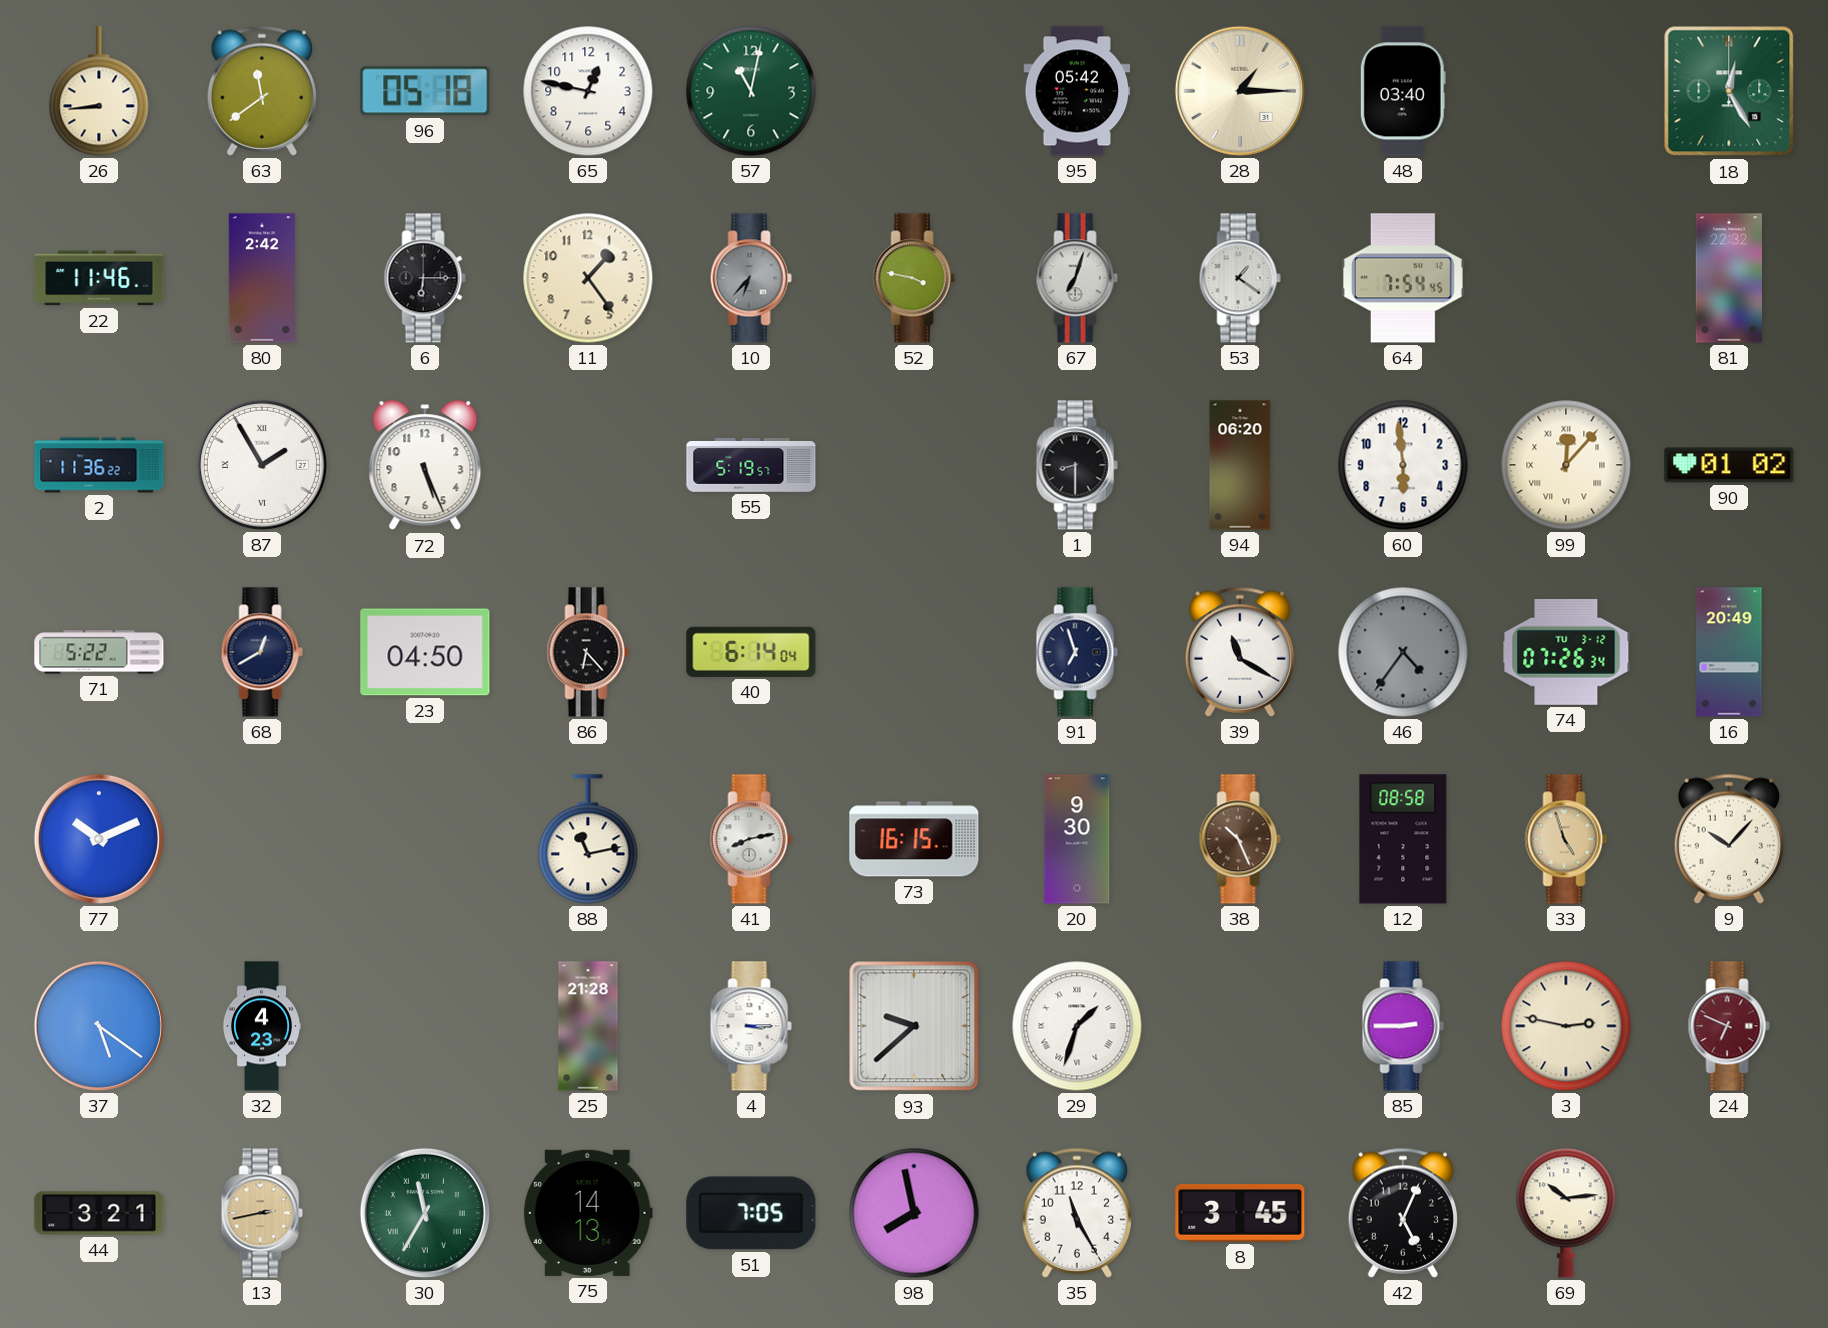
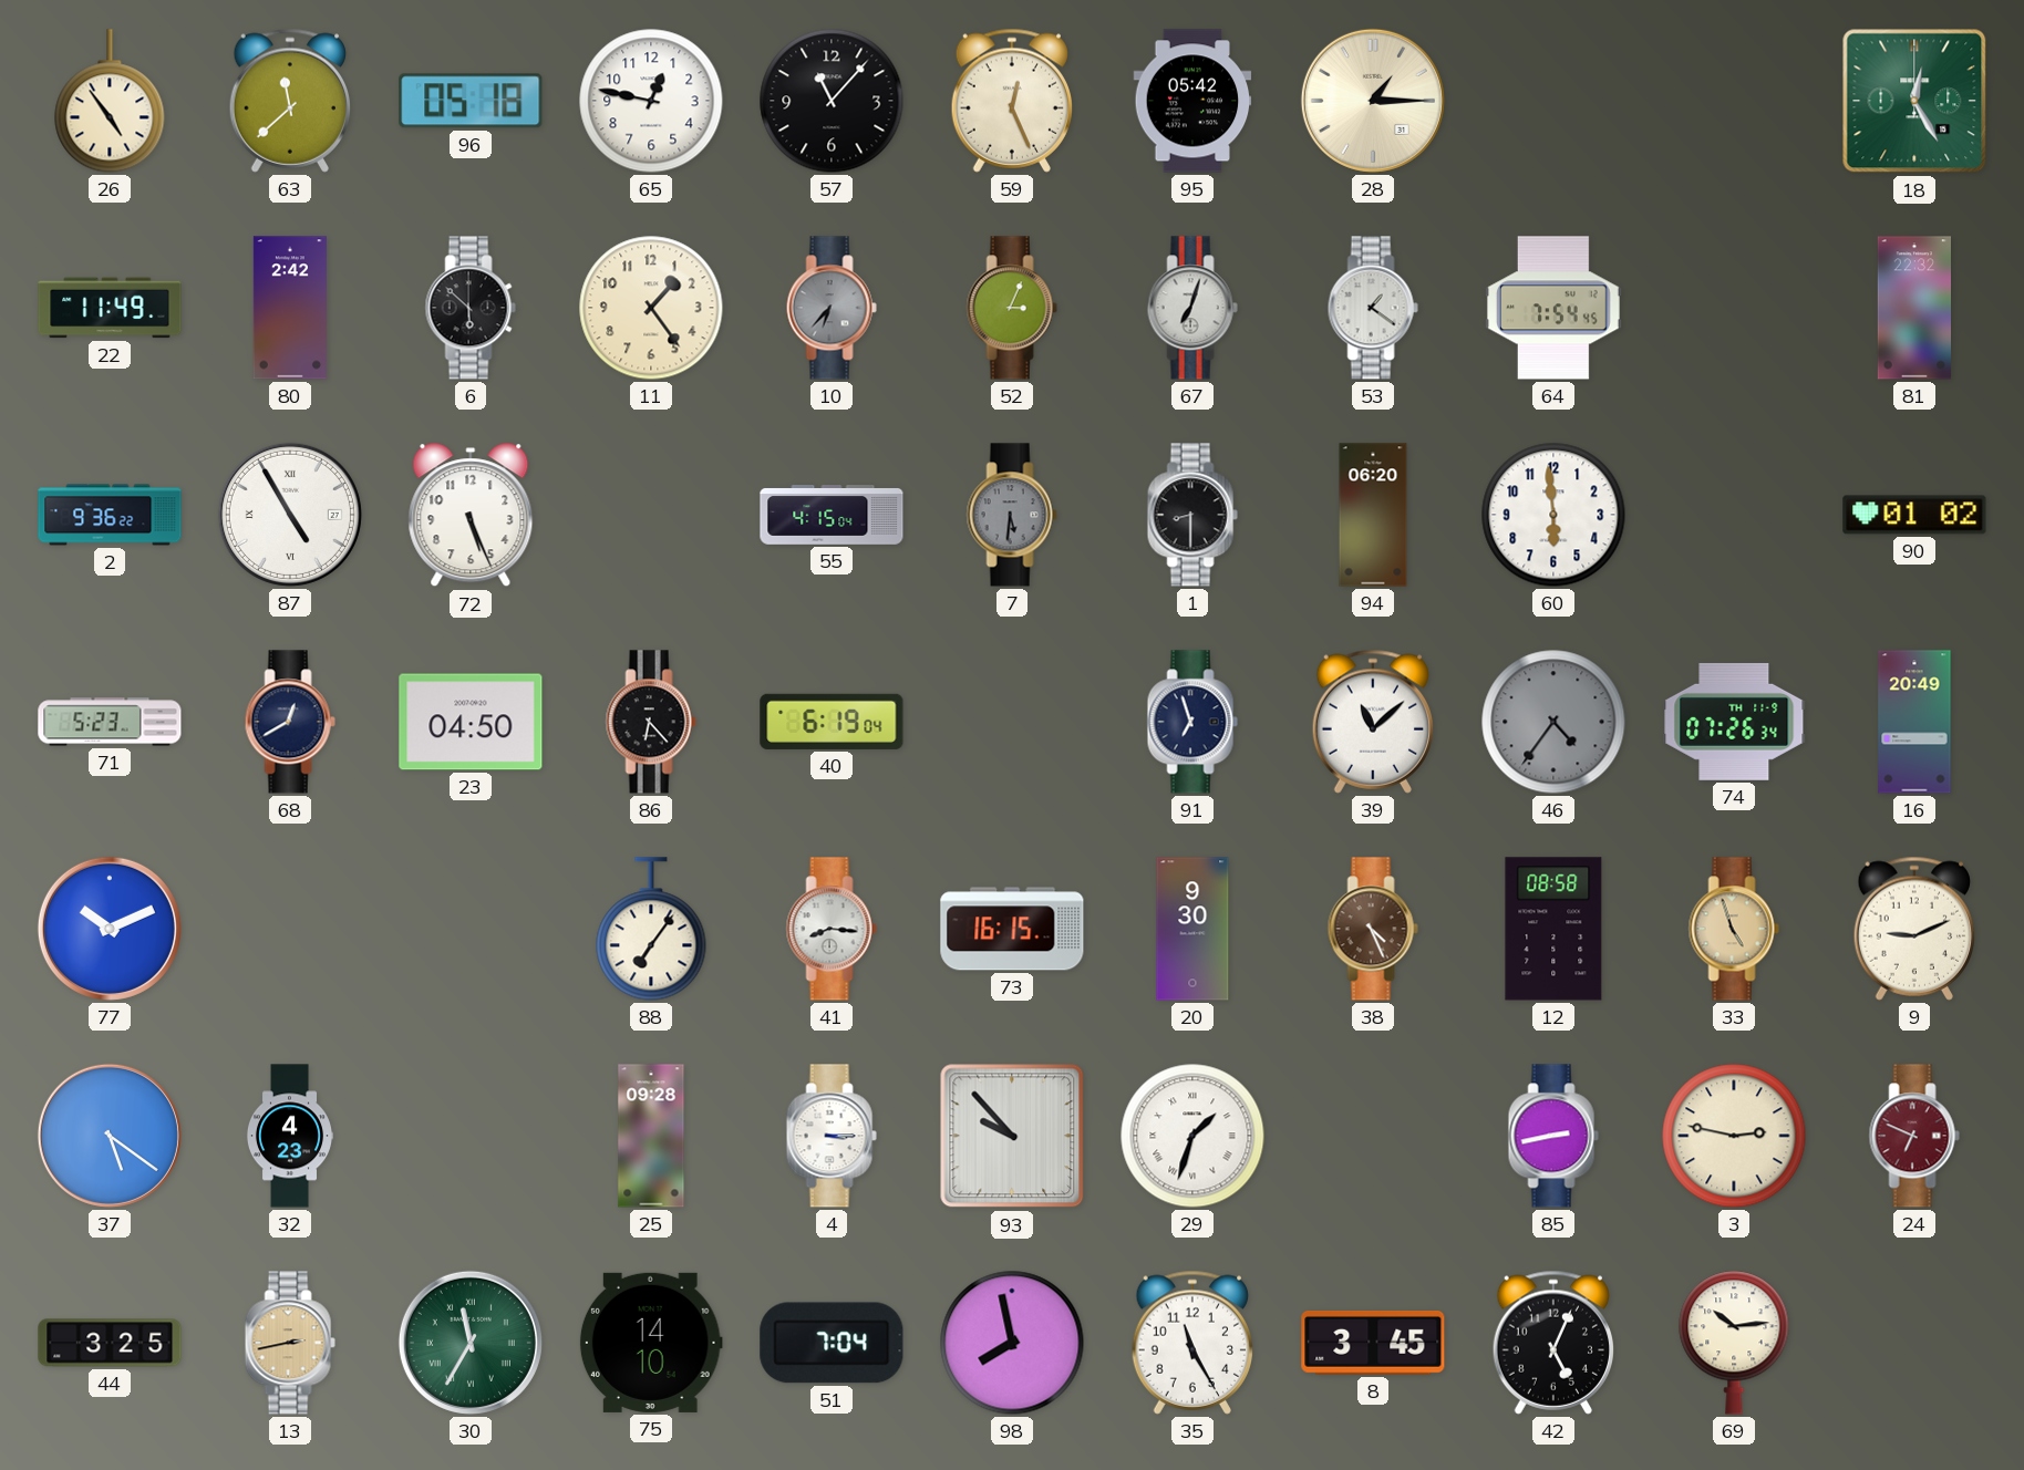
26: 8:44 -> 4:54
63: 11:39 -> 11:38
57: 11:02 -> 11:07
57 dial: green -> black
59: none -> 12:26
48: 03:40 -> none
22: 11:46 -> 11:49
6: 6:15 -> 5:52
52: 3:47 -> 3:04
2: 11:36 -> 9:36
87: 1:55 -> 4:55
55: 5:19 -> 4:15
7: none -> 5:31
99: 12:07 -> none
71: 5:22 -> 5:23
40: 6:14 -> 6:19
39: 11:20 -> 11:08
74 date: TU 3-12 -> TH 11-9
88: 11:13 -> 7:06
41: 8:13 -> 8:16
38: 10:26 -> 4:26
9: 10:07 -> 9:11
25: 21:28 -> 09:28
93: 9:38 -> 9:53
85: 2:45 -> 2:43
44: 3:21 -> 3:25
75: 14:13 -> 14:10
51: 7:05 -> 7:04
